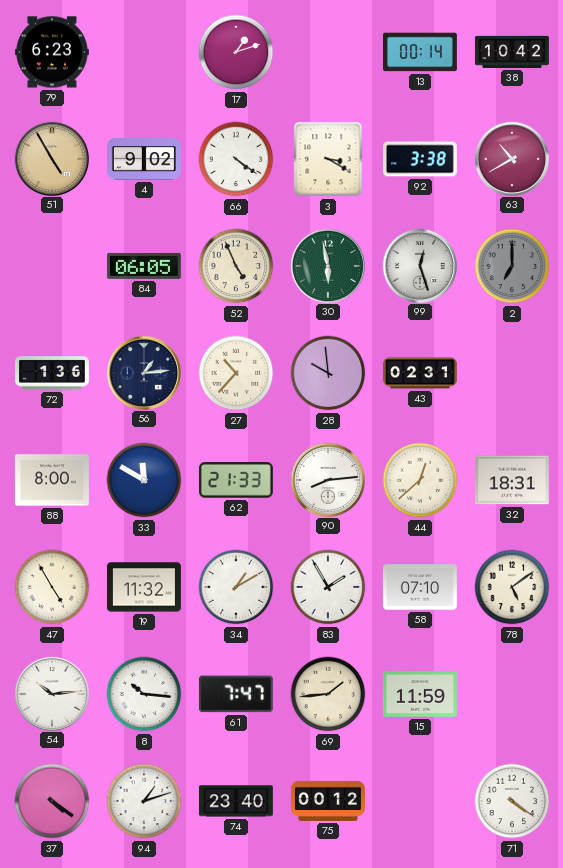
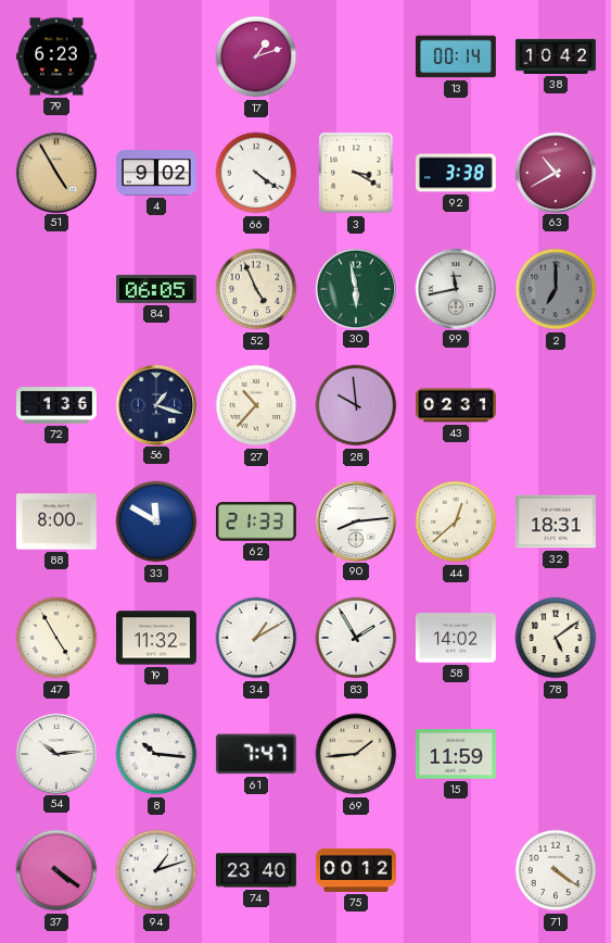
99: 12:27 -> 11:43
56: 1:14 -> 1:18
58: 07:10 -> 14:02
